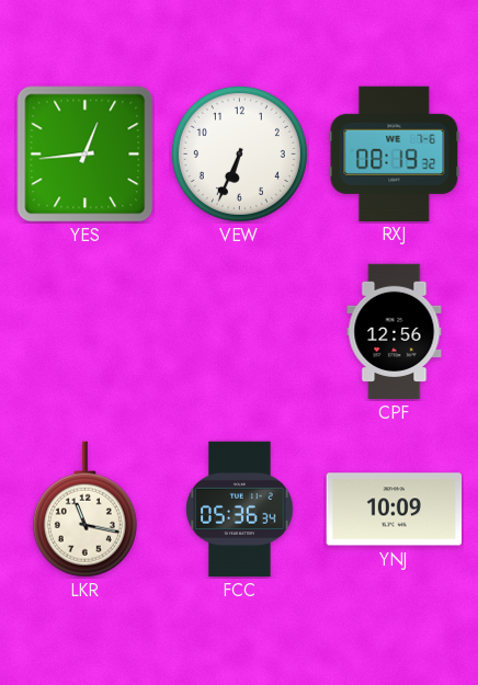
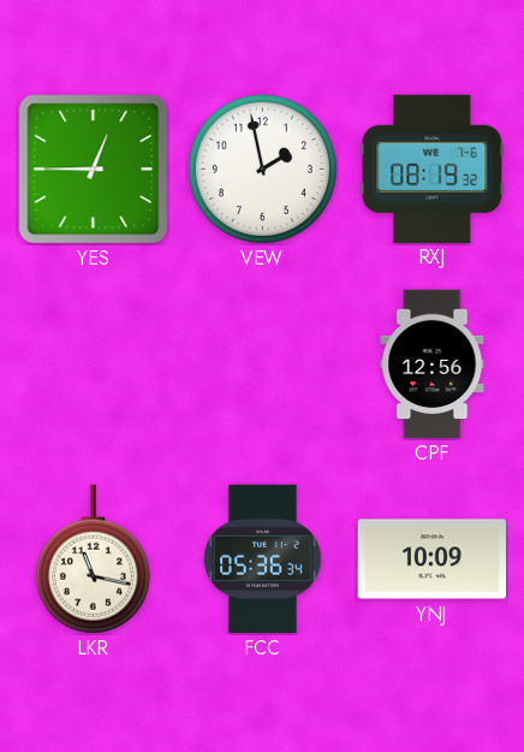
YES: 12:44 -> 12:45
VEW: 6:34 -> 1:58
